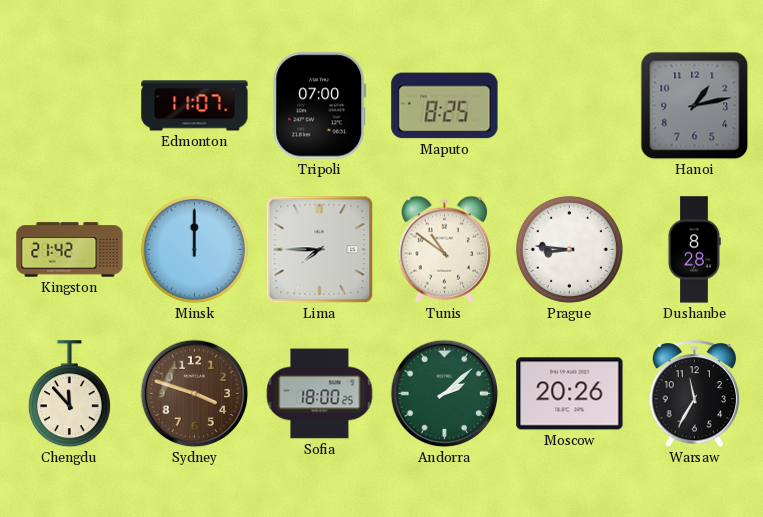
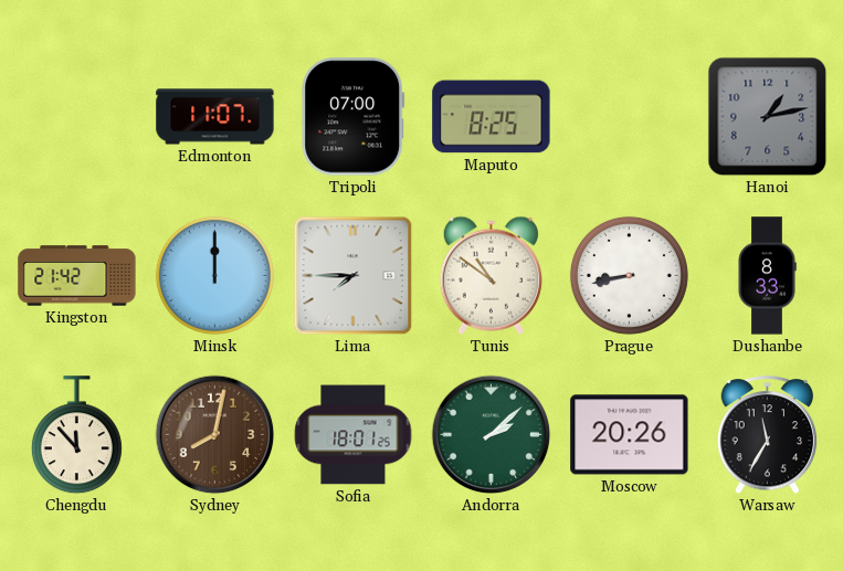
Prague: 8:46 -> 8:43
Dushanbe: 8:28 -> 8:33
Sydney: 3:48 -> 8:02
Sofia: 18:00 -> 18:01
